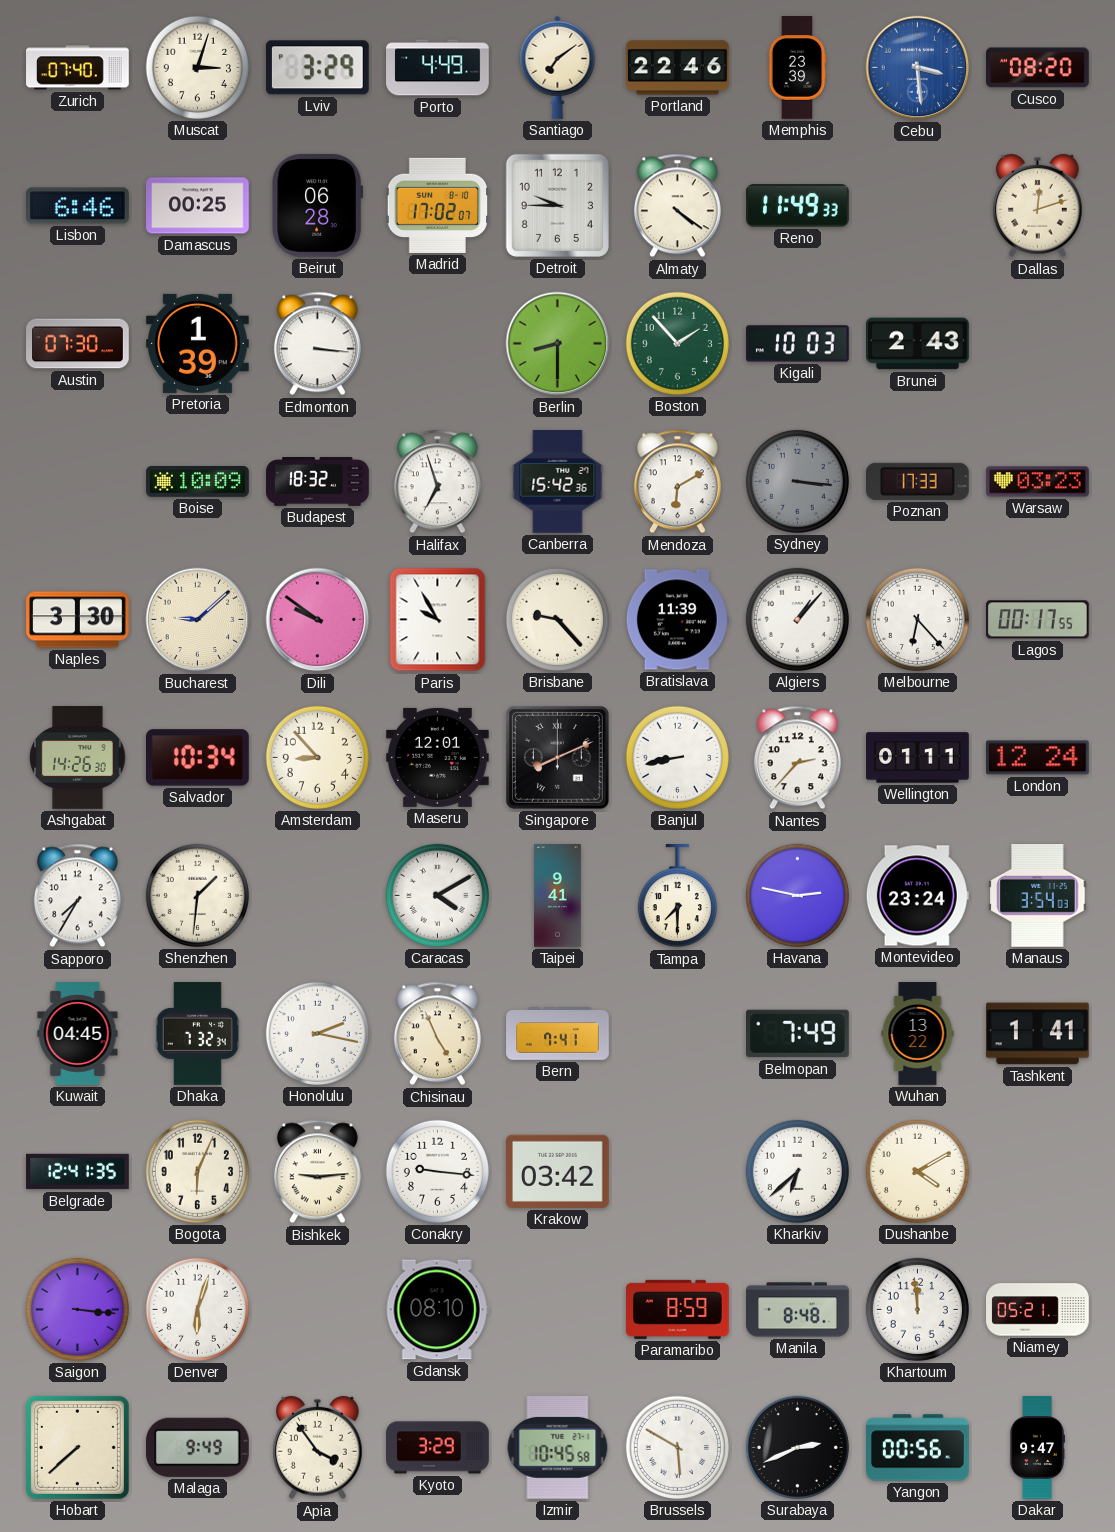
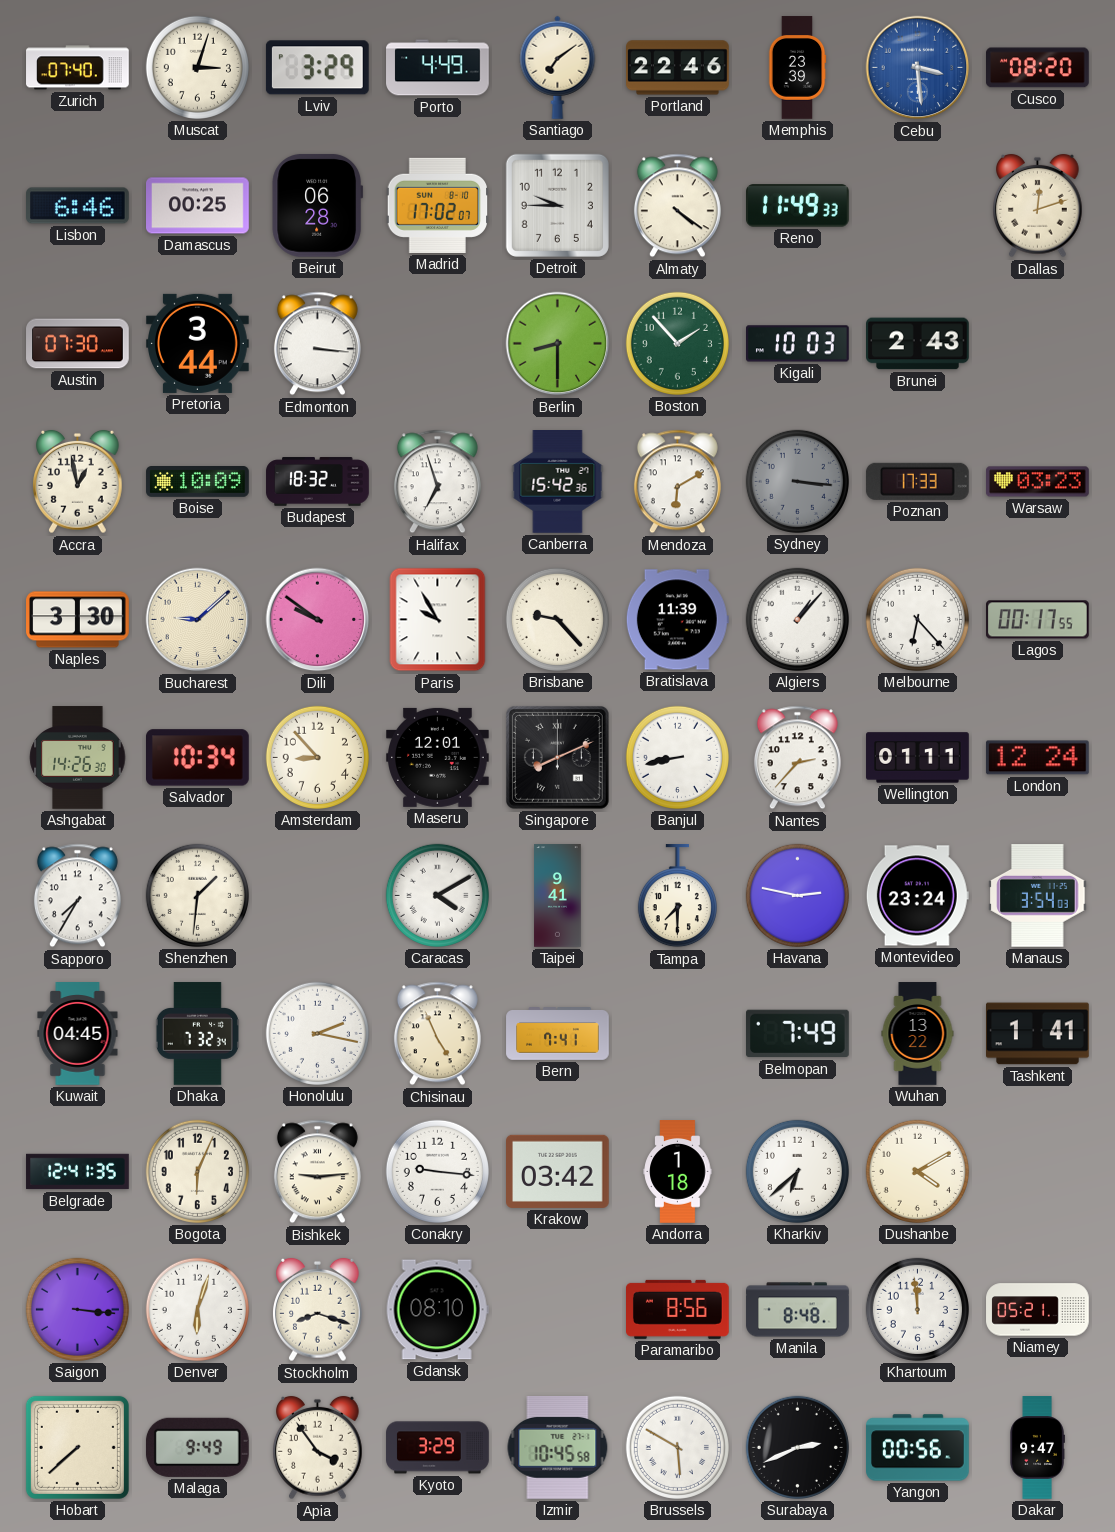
Pretoria: 1:39 -> 3:44
Accra: none -> 12:58
Andorra: none -> 1:18
Stockholm: none -> 8:18
Paramaribo: 8:59 -> 8:56
